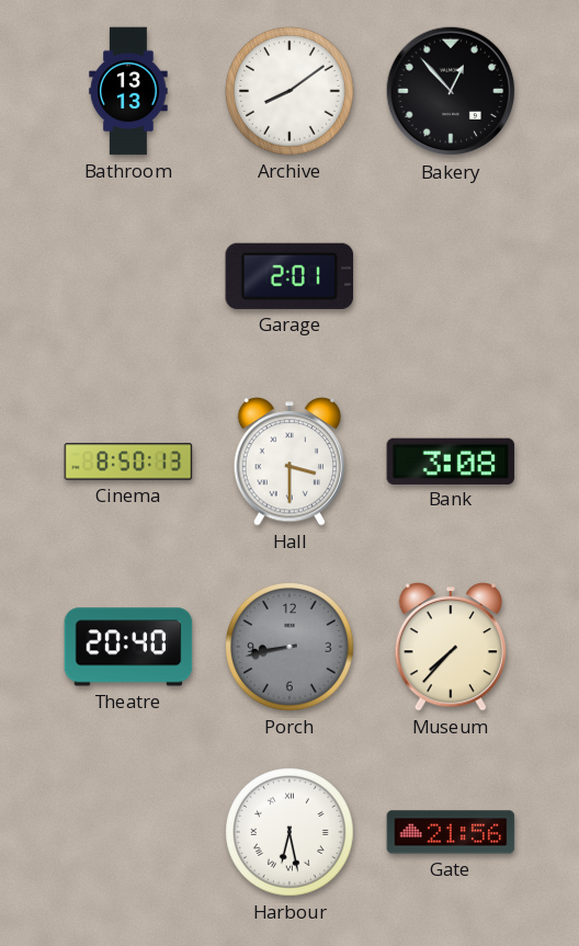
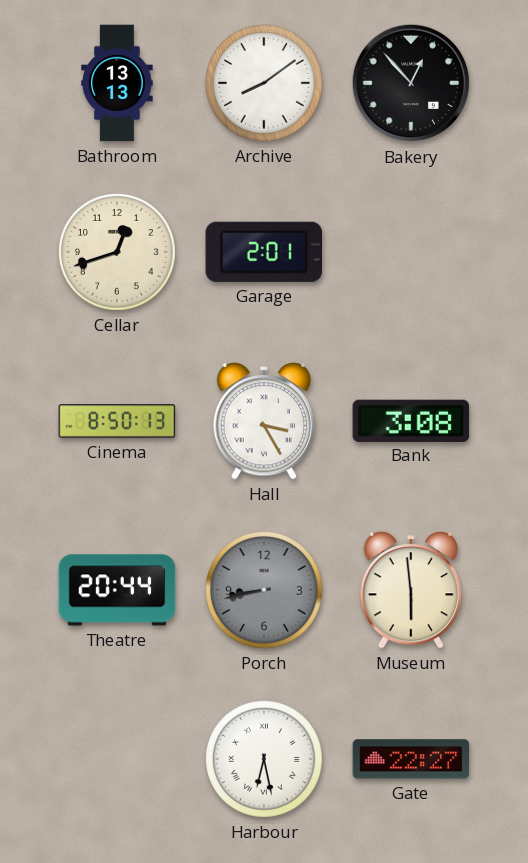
Cellar: none -> 12:42
Hall: 3:30 -> 3:25
Theatre: 20:40 -> 20:44
Museum: 7:37 -> 5:59
Gate: 21:56 -> 22:27
